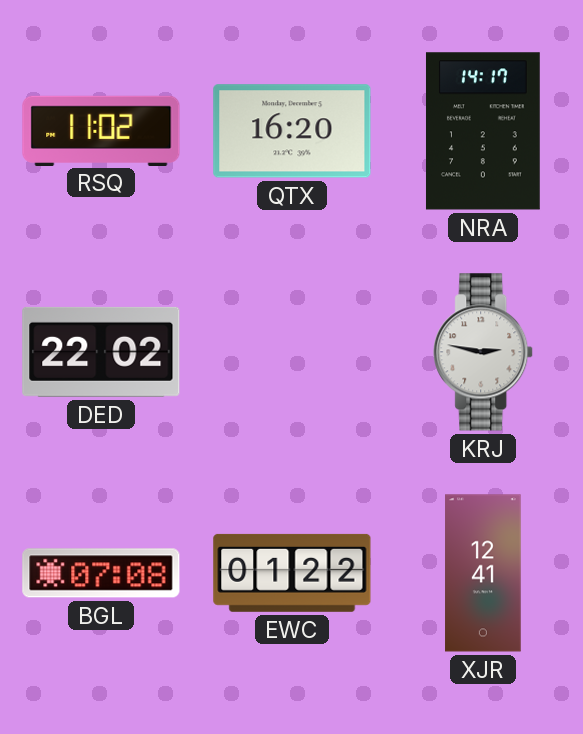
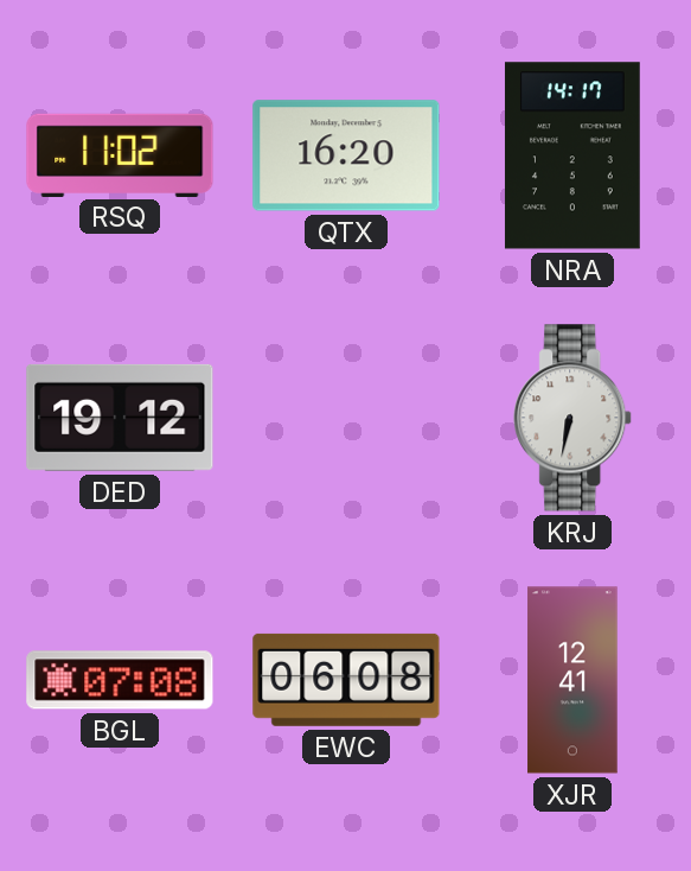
DED: 22:02 -> 19:12
KRJ: 2:47 -> 6:32
EWC: 01:22 -> 06:08
